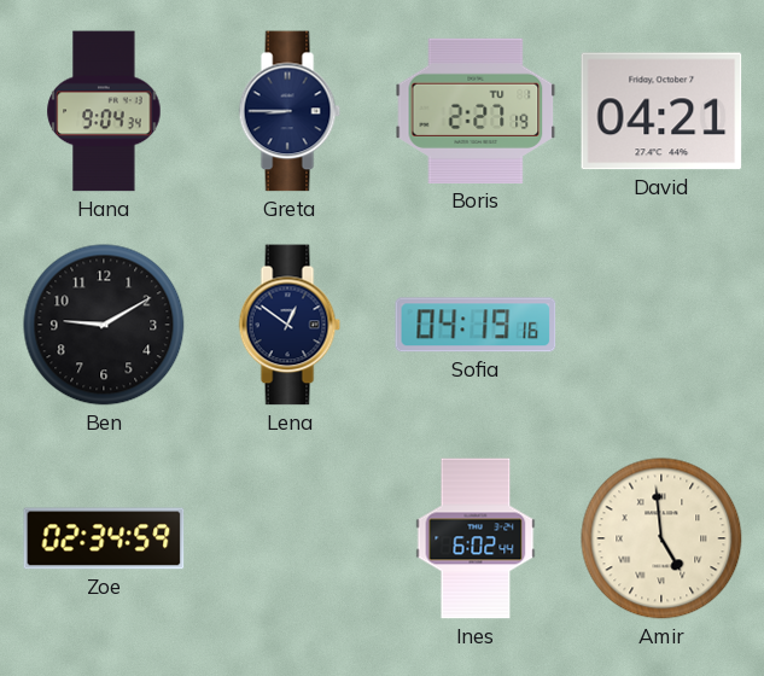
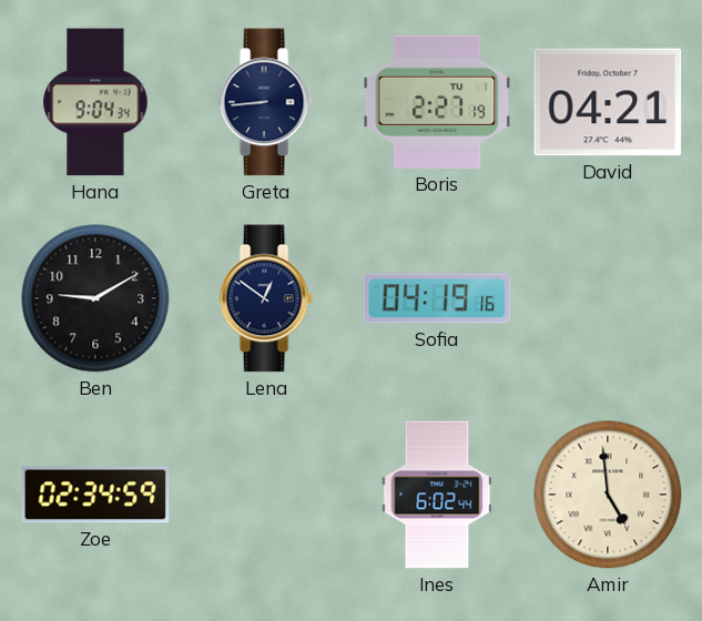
Greta: 8:45 -> 8:44
